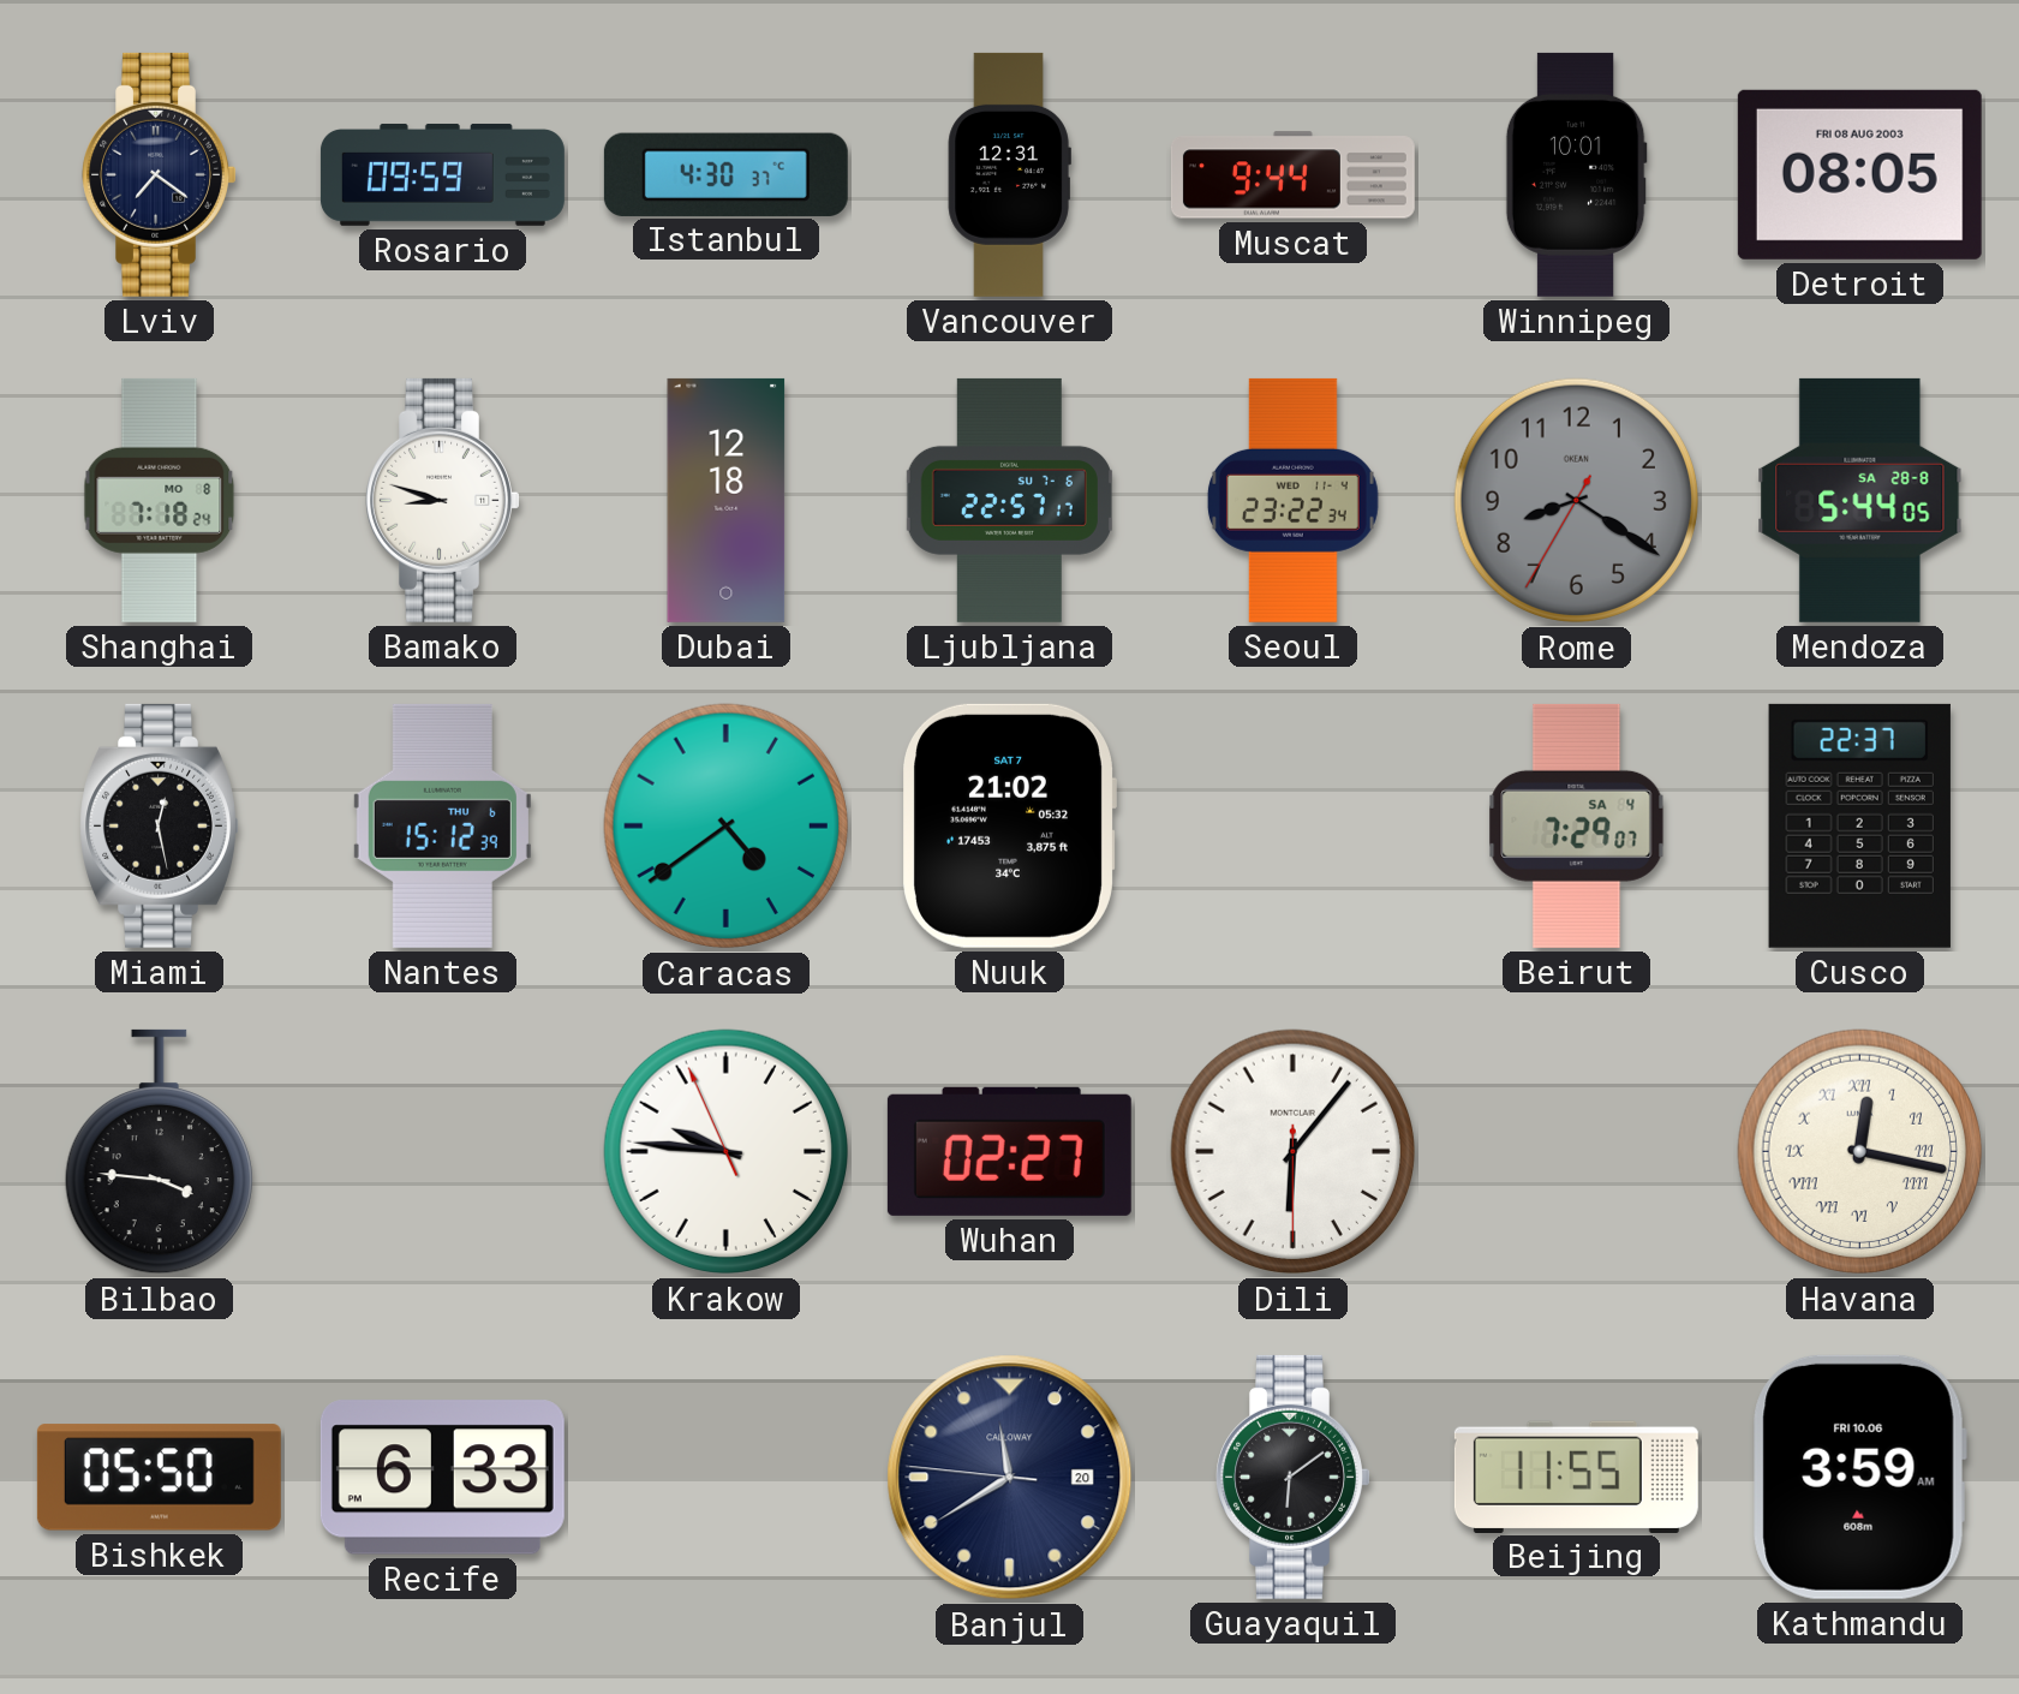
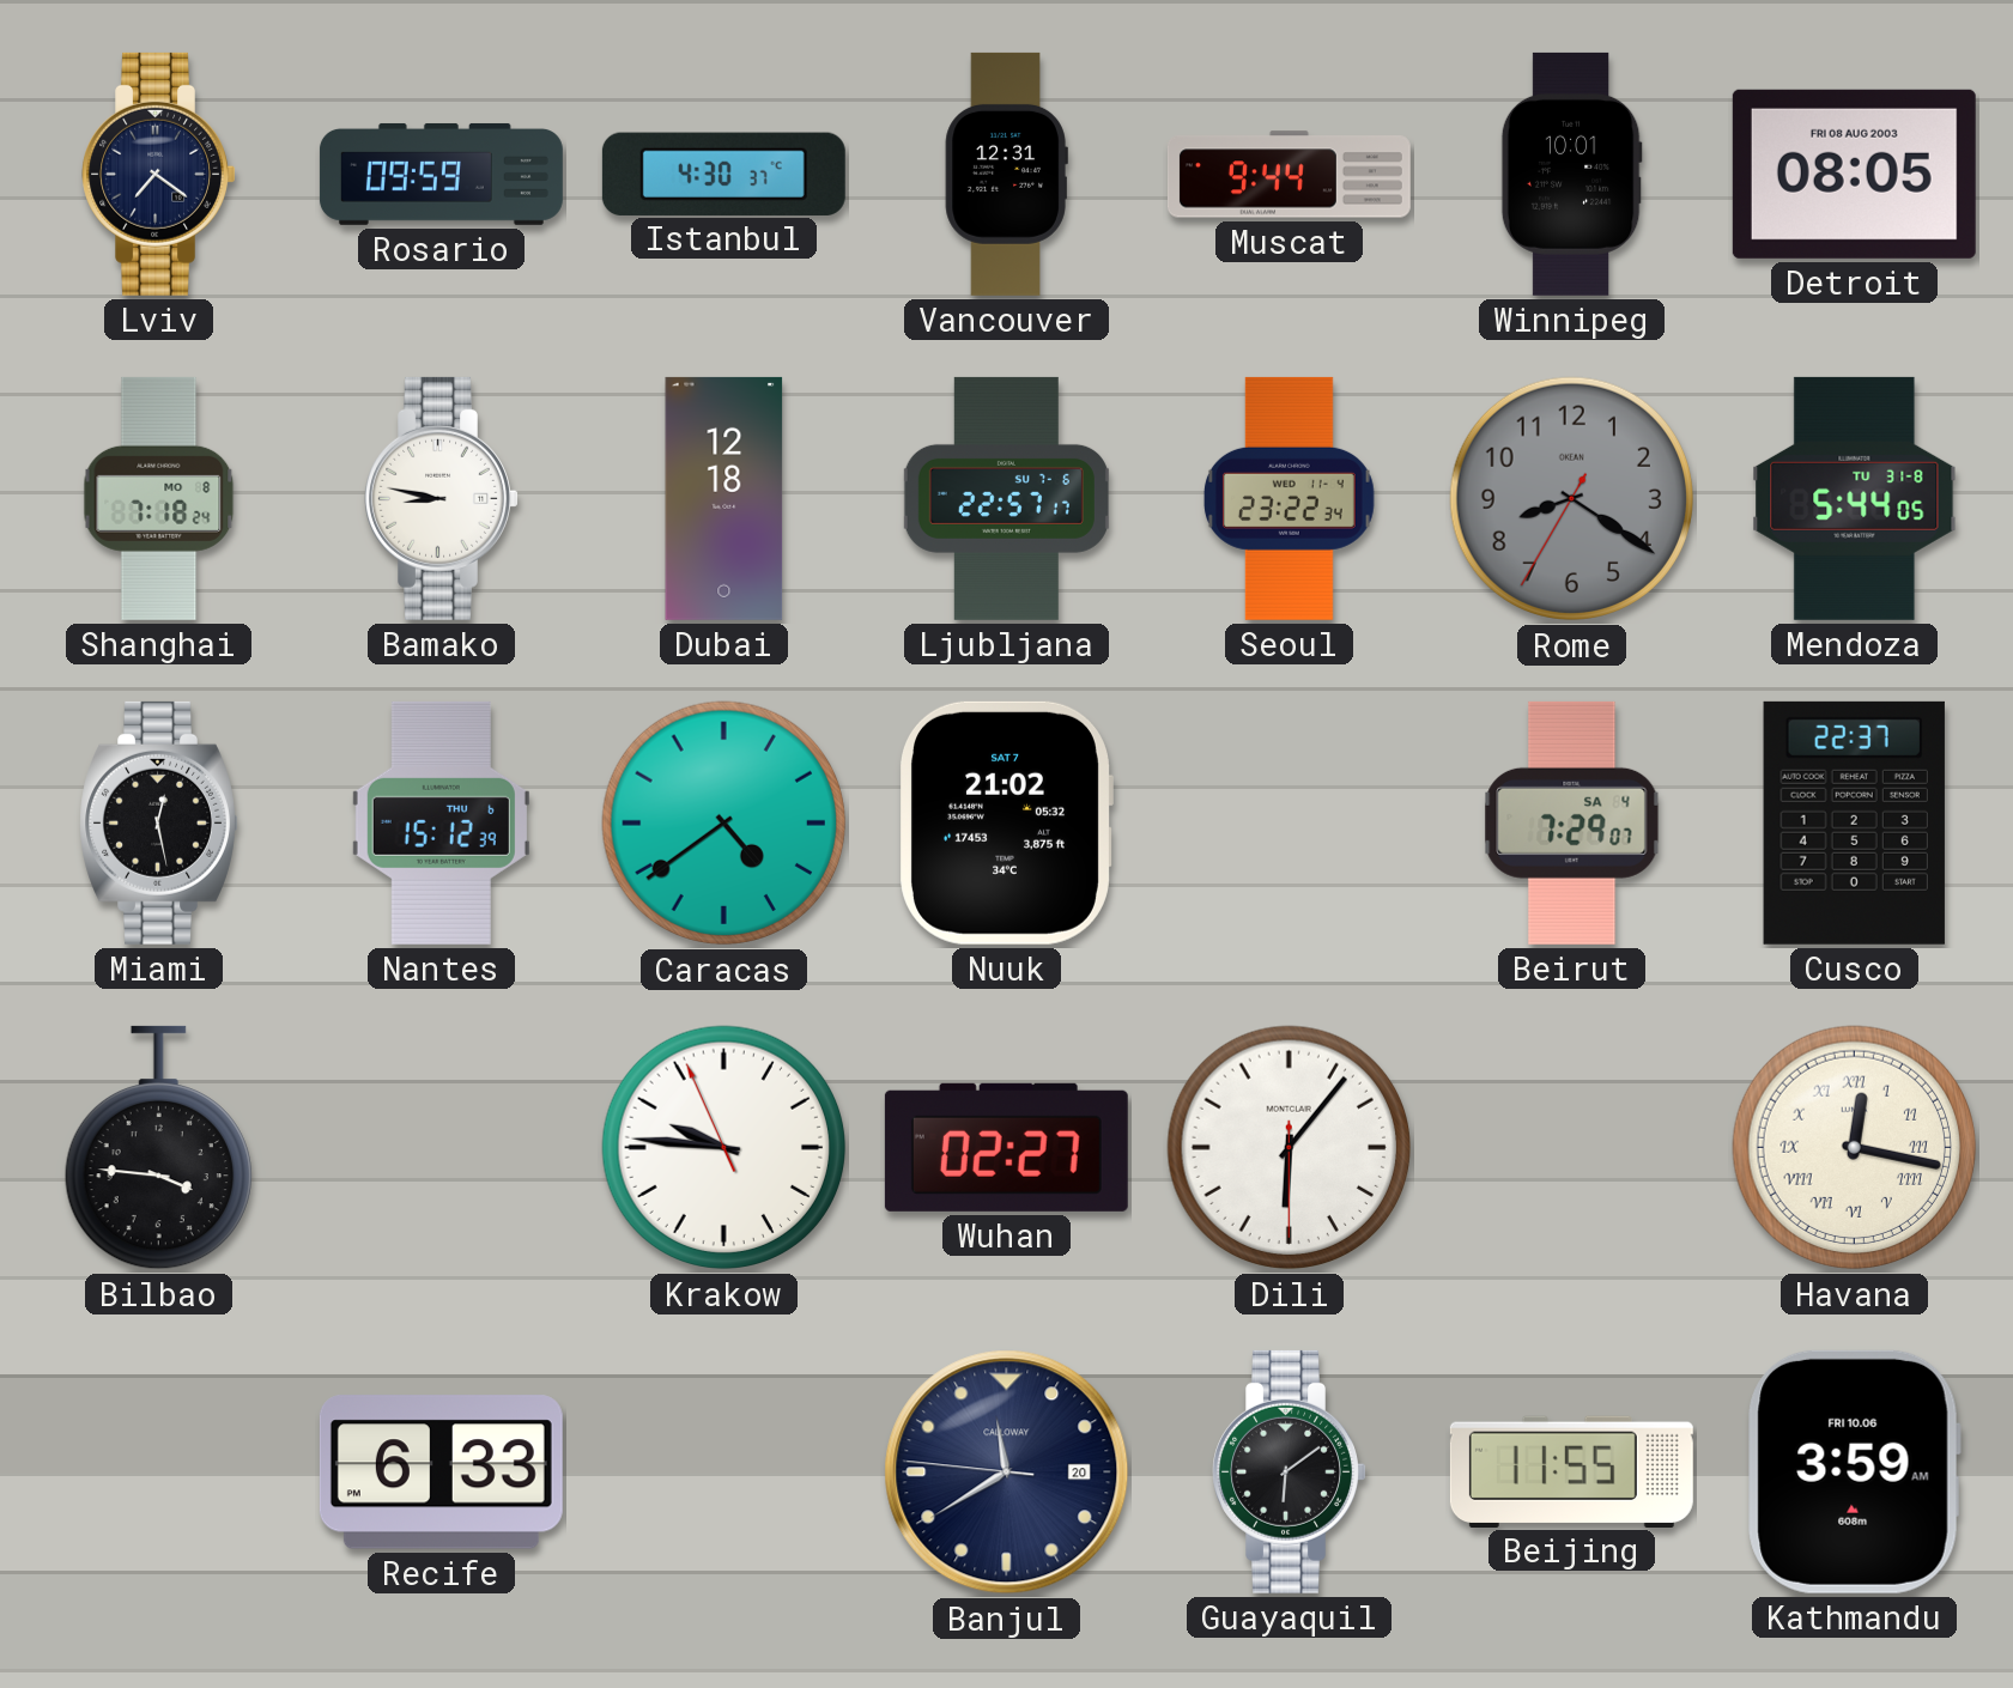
Bamako: 8:48 -> 8:47
Mendoza date: SA 28-8 -> TU 31-8
Bishkek: 05:50 -> none
